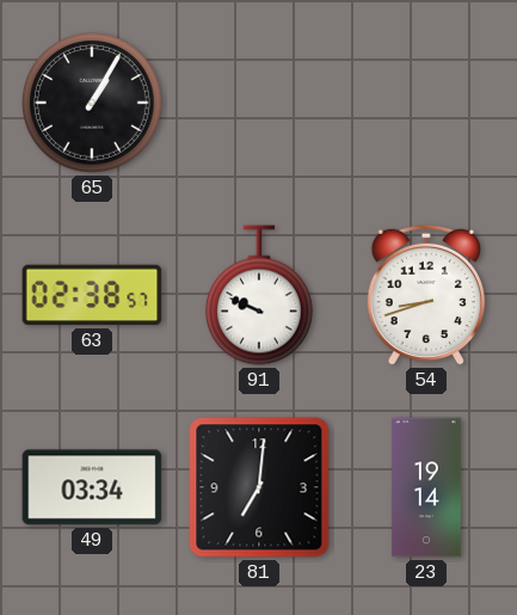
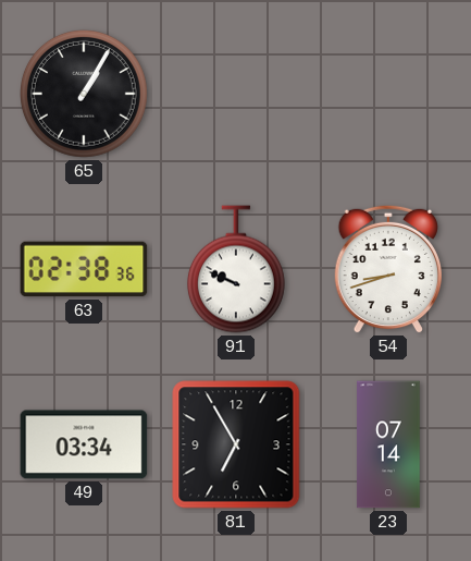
63: 02:38:57 -> 02:38:36
81: 7:01 -> 6:55
23: 19:14 -> 07:14
